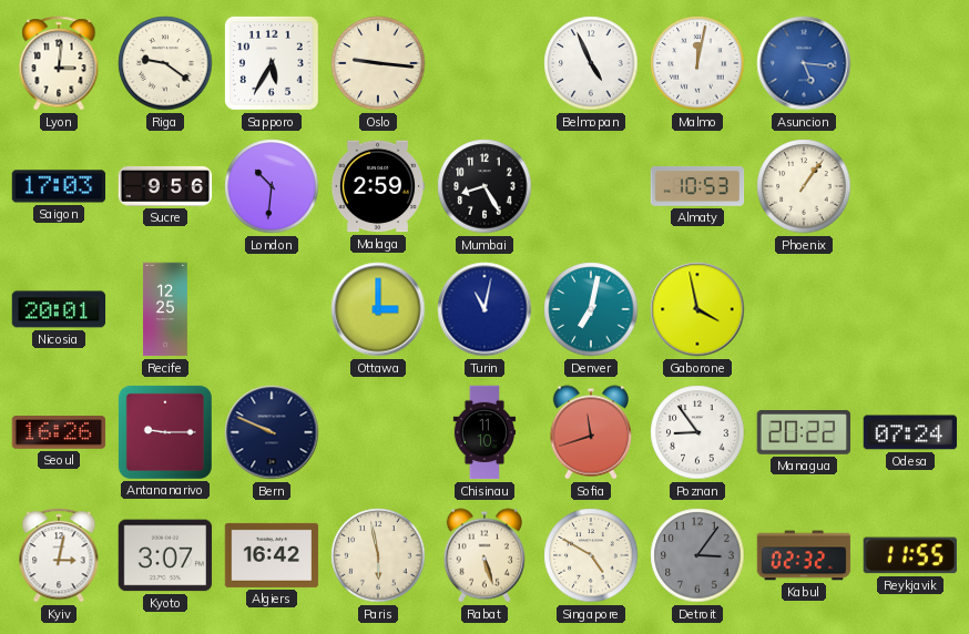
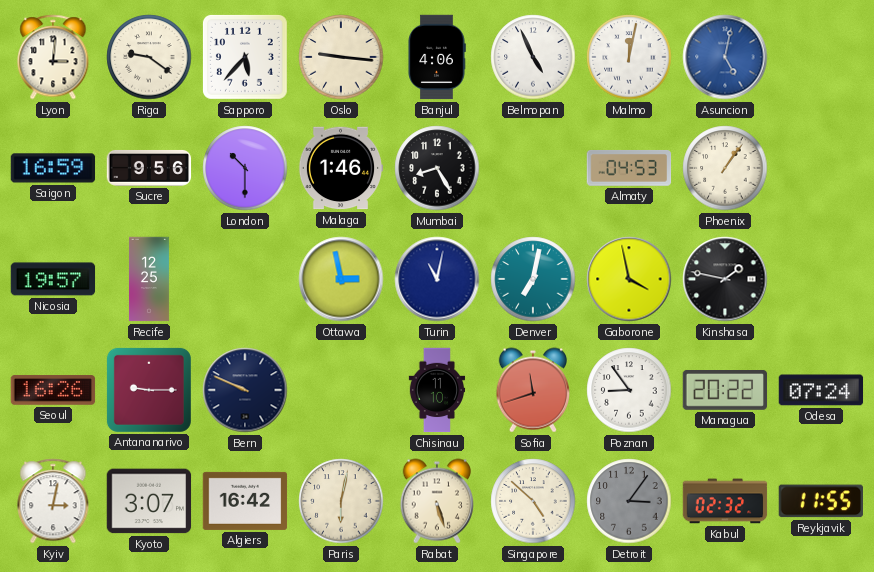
Sapporo: 5:35 -> 5:37
Banjul: none -> 4:06
Asuncion: 5:16 -> 5:02
Saigon: 17:03 -> 16:59
London: 10:31 -> 10:30
Malaga: 2:59 -> 1:46
Almaty: 10:53 -> 04:53
Nicosia: 20:01 -> 19:57
Ottawa: 3:00 -> 2:58
Kinshasa: none -> 1:47
Paris: 5:58 -> 6:02
Singapore: 4:50 -> 4:52
